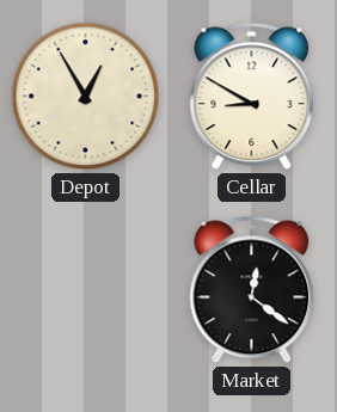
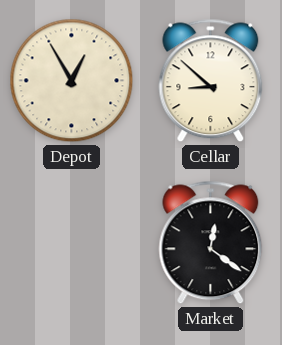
Cellar: 8:50 -> 8:52
